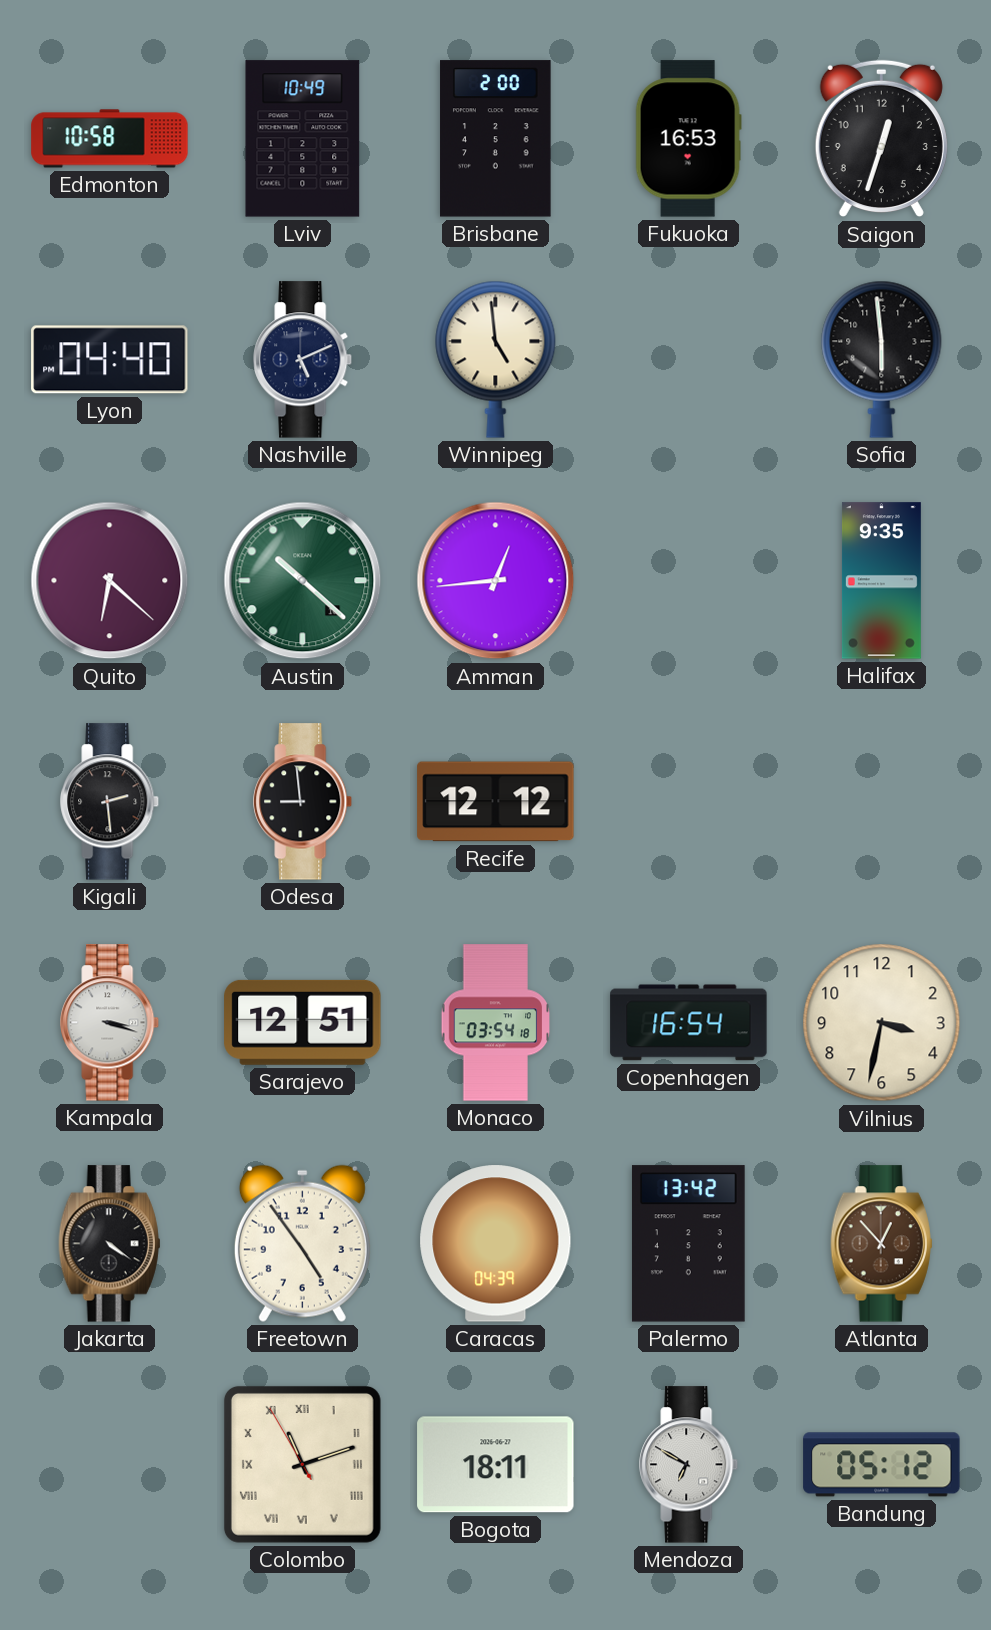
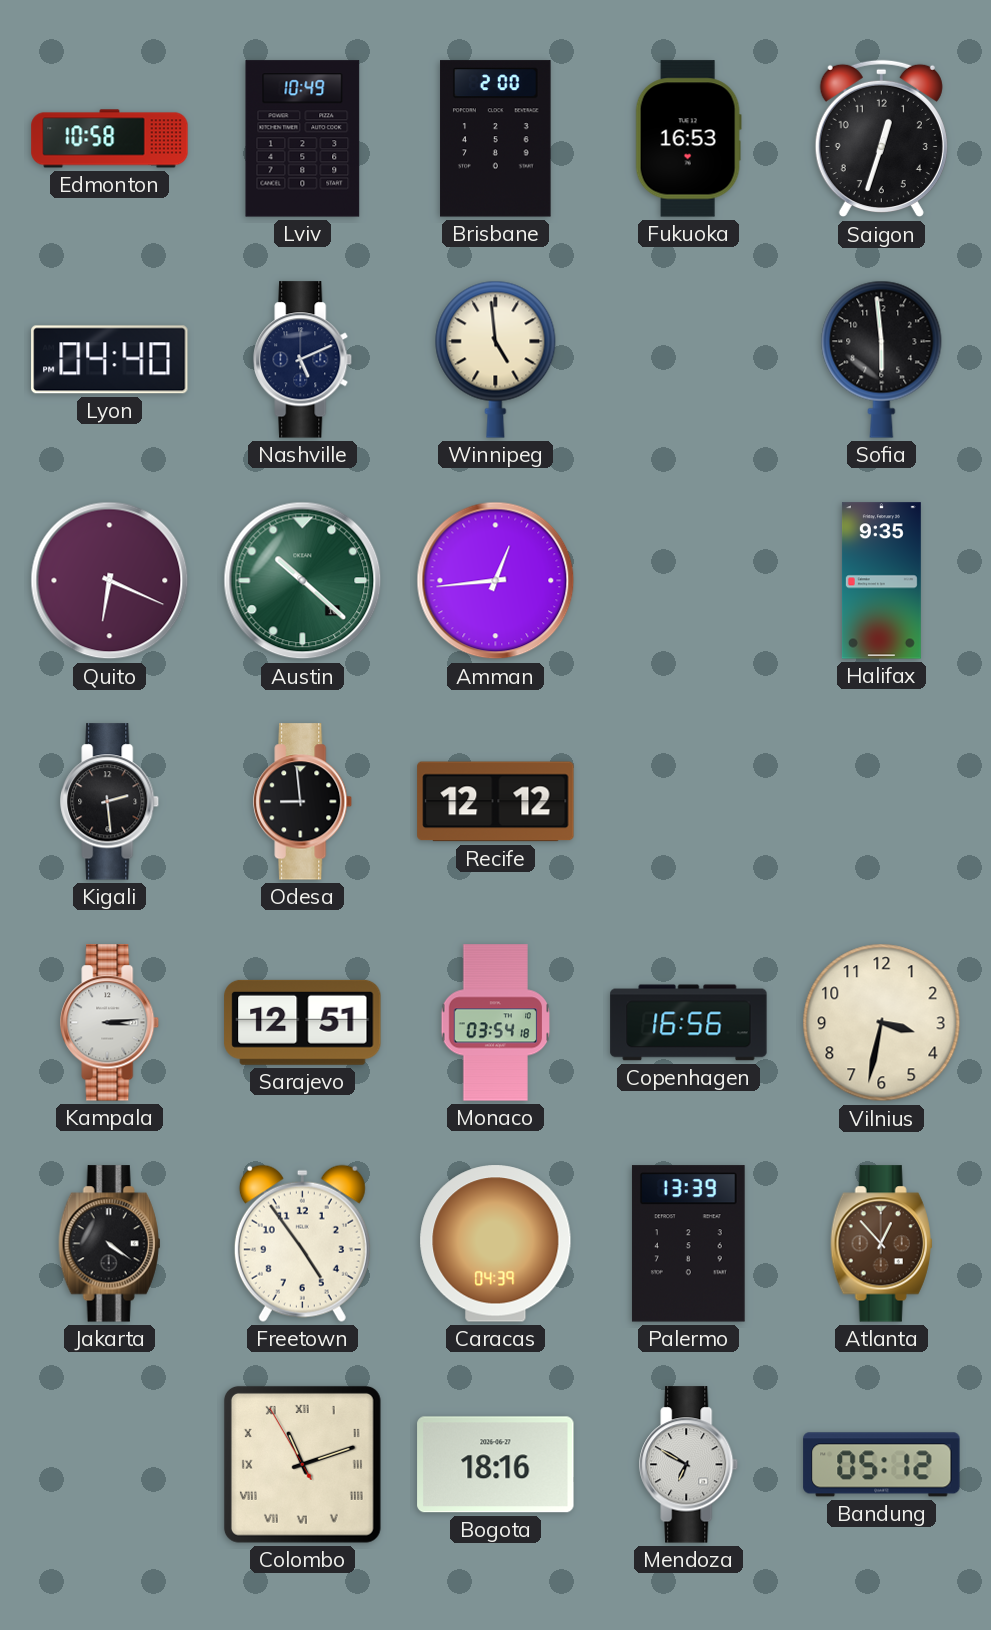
Quito: 6:22 -> 6:19
Kampala: 3:18 -> 3:14
Copenhagen: 16:54 -> 16:56
Palermo: 13:42 -> 13:39
Bogota: 18:11 -> 18:16
